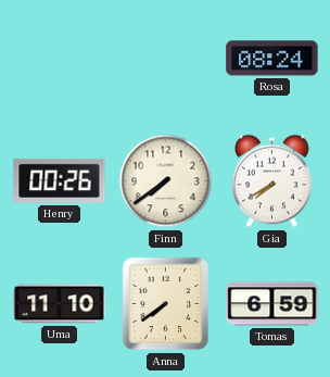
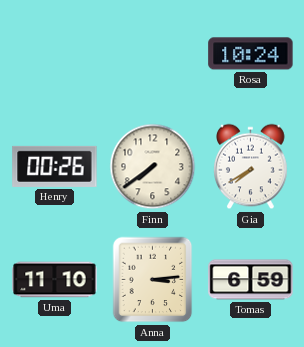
Rosa: 08:24 -> 10:24
Anna: 7:39 -> 3:14
